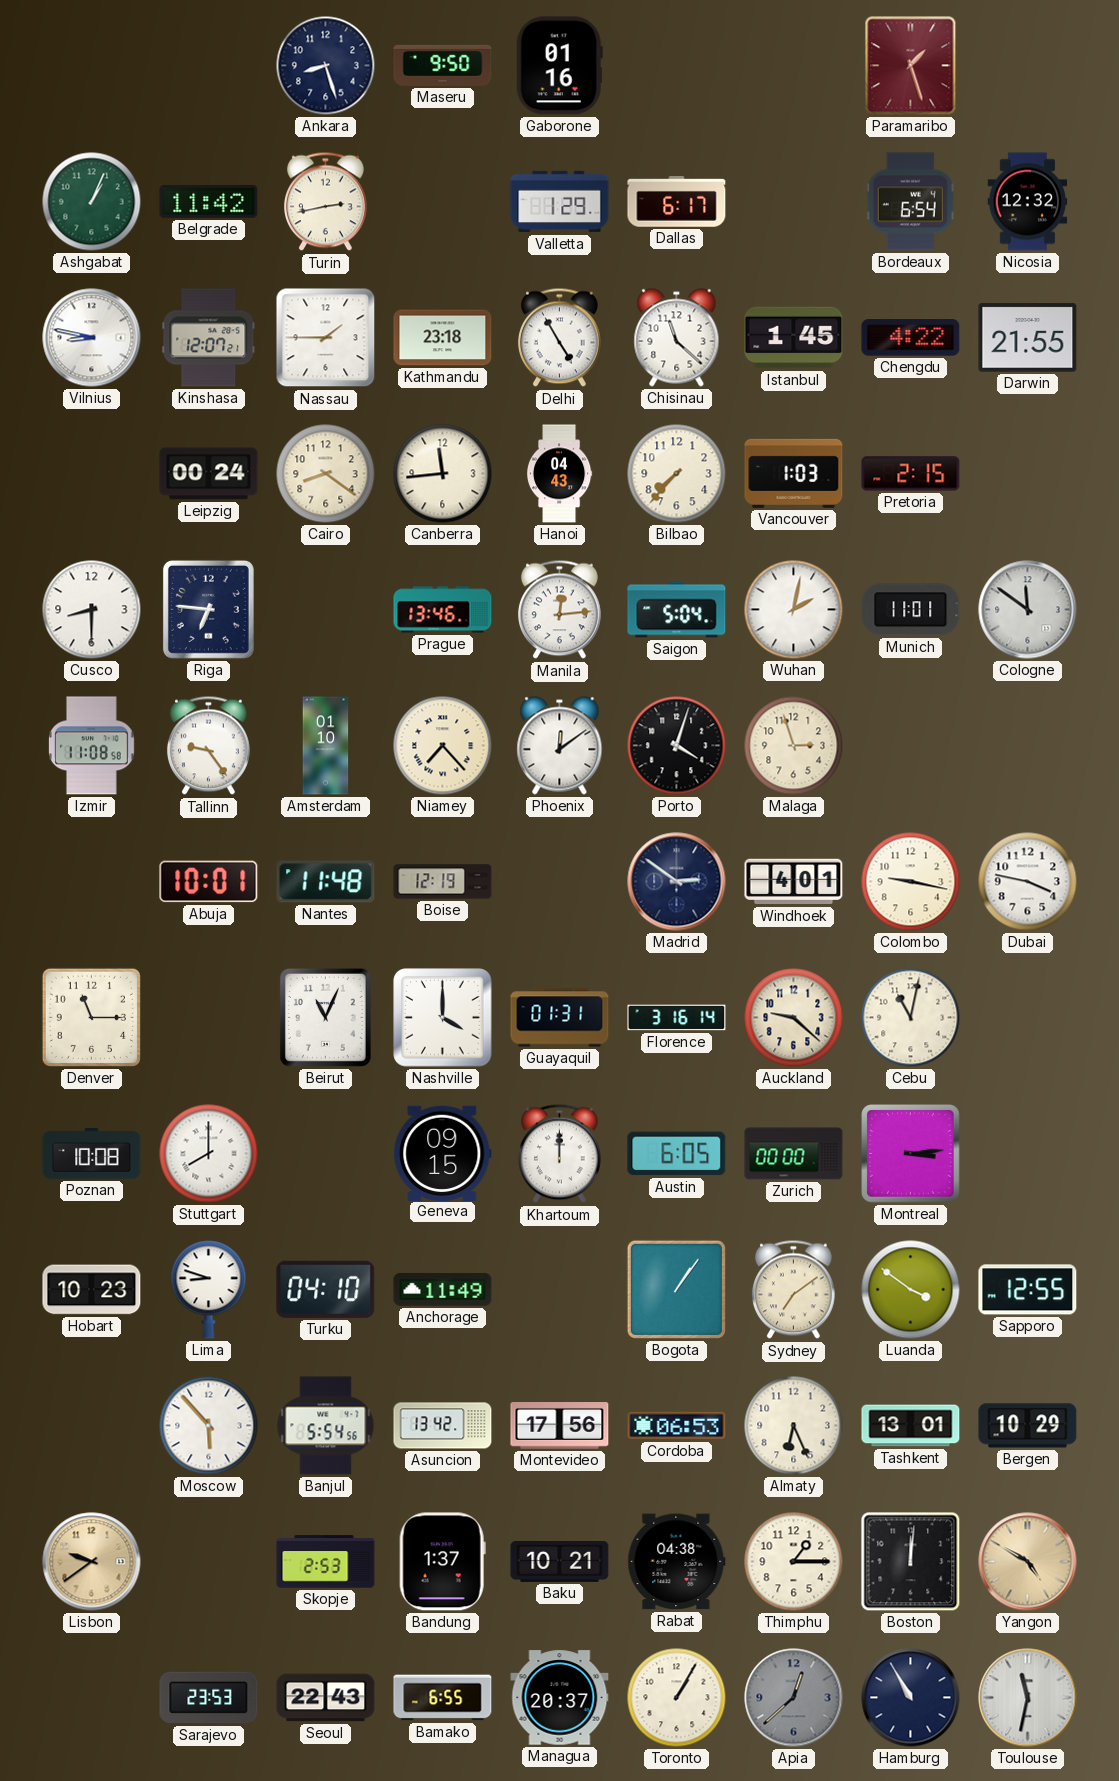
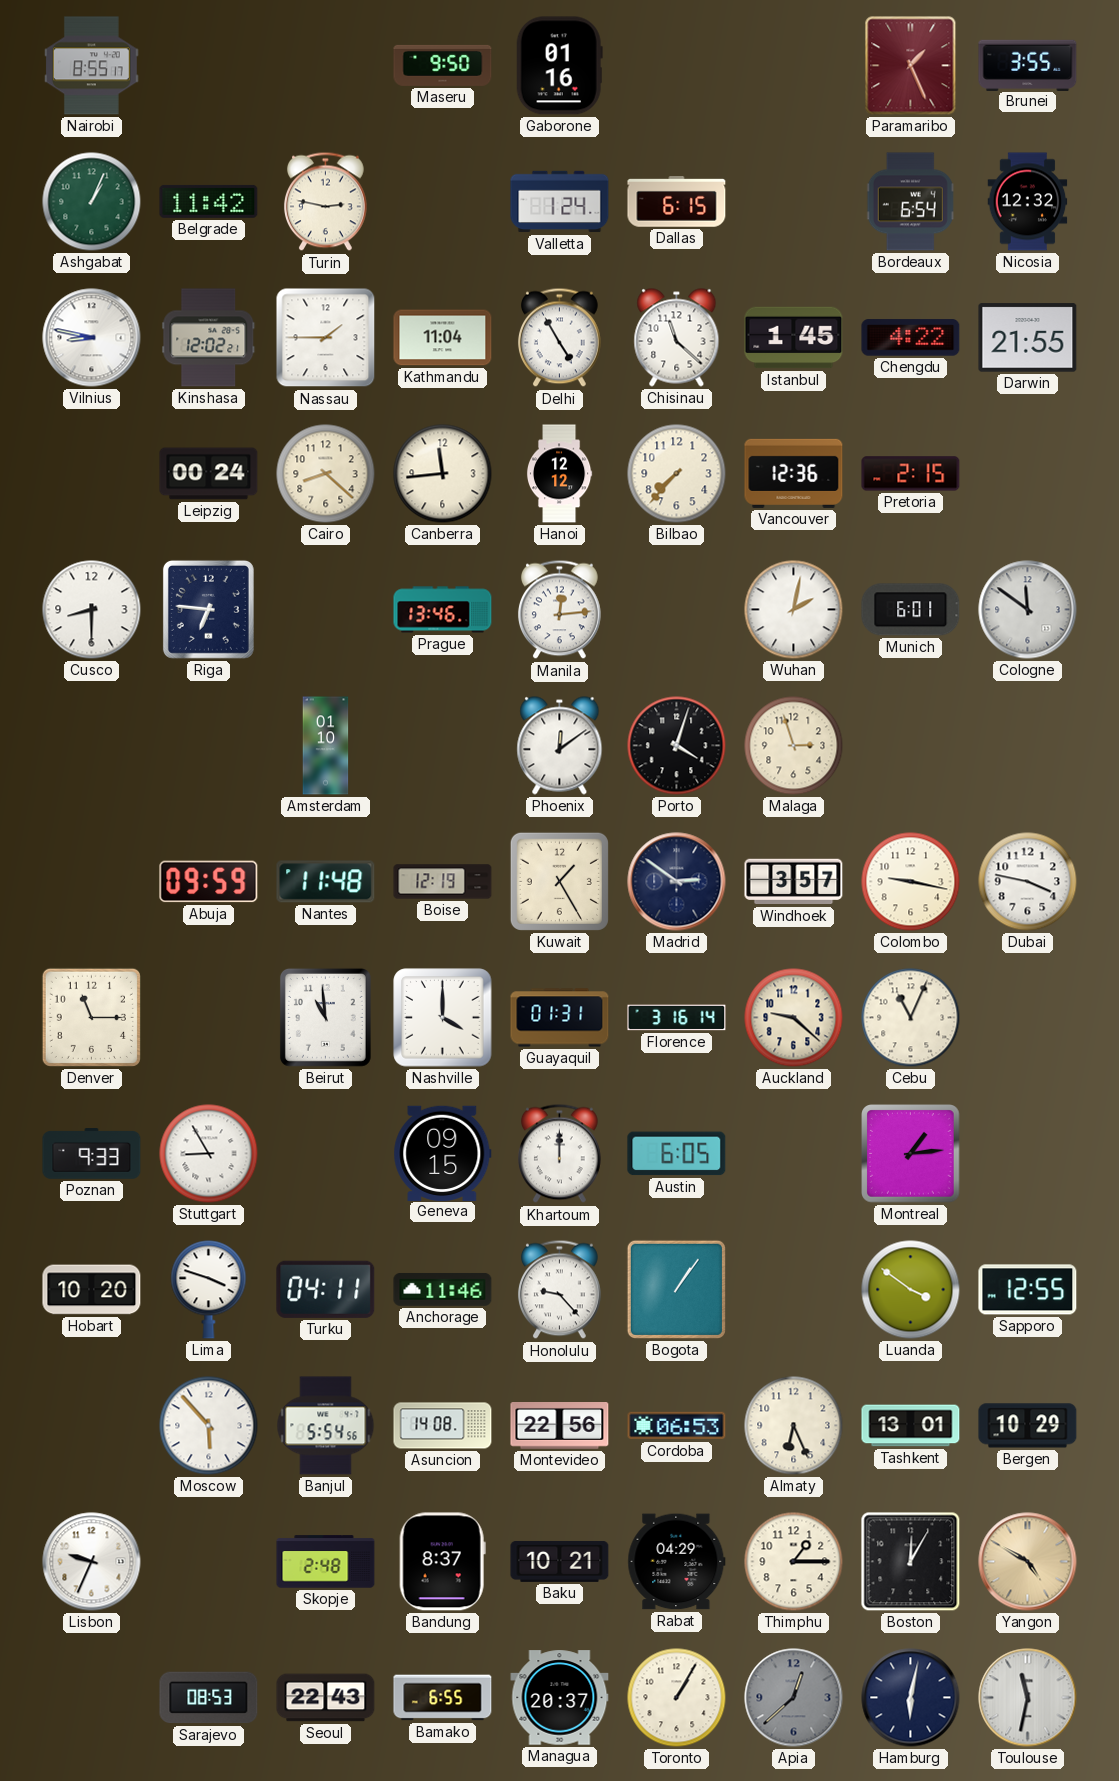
Nairobi: none -> 8:55
Ankara: 8:27 -> none
Paramaribo: 1:27 -> 1:26
Brunei: none -> 3:55
Turin: 2:43 -> 2:47
Valletta: 1:29 -> 1:24
Dallas: 6:17 -> 6:15
Kinshasa: 12:07 -> 12:02
Kathmandu: 23:18 -> 11:04
Cairo: 8:21 -> 8:22
Hanoi: 04:43 -> 12:12
Vancouver: 1:03 -> 12:36
Saigon: 5:04 -> none
Munich: 11:01 -> 6:01
Izmir: 11:08 -> none
Tallinn: 9:24 -> none
Niamey: 7:23 -> none
Abuja: 10:01 -> 09:59
Kuwait: none -> 1:25
Windhoek: 4:01 -> 3:57
Beirut: 11:04 -> 10:59
Cebu: 11:02 -> 11:04
Poznan: 10:08 -> 9:33
Stuttgart: 8:00 -> 8:55
Zurich: 00:00 -> none
Montreal: 3:14 -> 1:14
Hobart: 10:23 -> 10:20
Lima: 8:48 -> 3:48
Turku: 04:10 -> 04:11
Anchorage: 11:49 -> 11:46
Honolulu: none -> 9:23
Sydney: 7:09 -> none
Asuncion: 13:42 -> 14:08
Montevideo: 17:56 -> 22:56
Lisbon: 9:39 -> 9:34
Lisbon dial: champagne -> white
Skopje: 2:53 -> 2:48
Bandung: 1:37 -> 8:37
Rabat: 04:38 -> 04:29
Boston: 12:01 -> 12:05
Sarajevo: 23:53 -> 08:53
Hamburg: 10:55 -> 6:02
